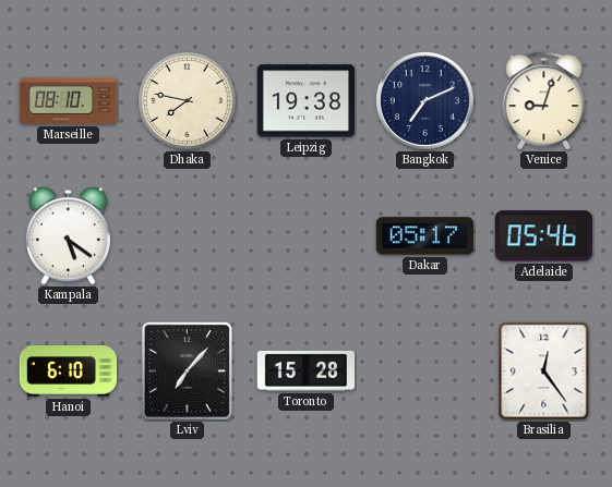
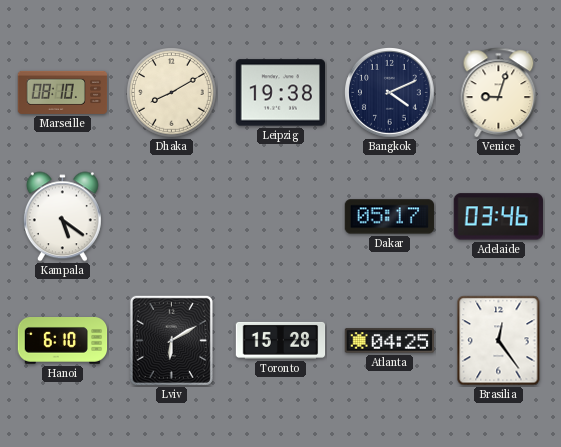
Dhaka: 7:47 -> 8:10
Bangkok: 7:11 -> 4:11
Adelaide: 05:46 -> 03:46
Lviv: 7:07 -> 6:10
Atlanta: none -> 04:25
